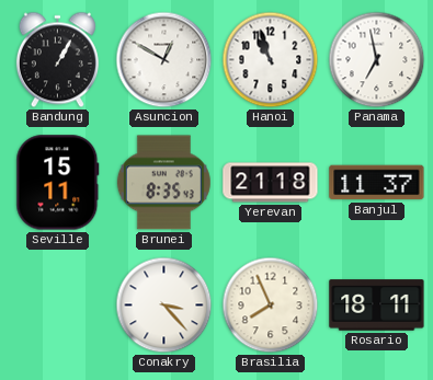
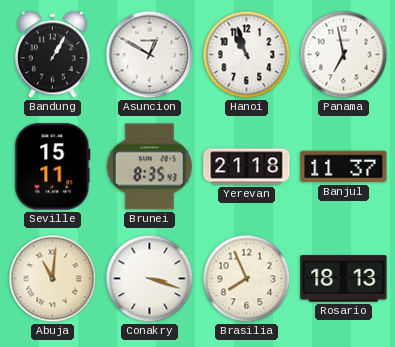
Abuja: none -> 11:01
Conakry: 3:23 -> 3:18
Rosario: 18:11 -> 18:13
